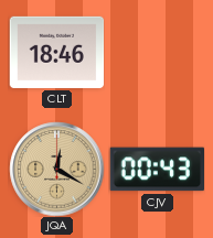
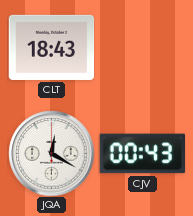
CLT: 18:46 -> 18:43
JQA dial: champagne -> white
